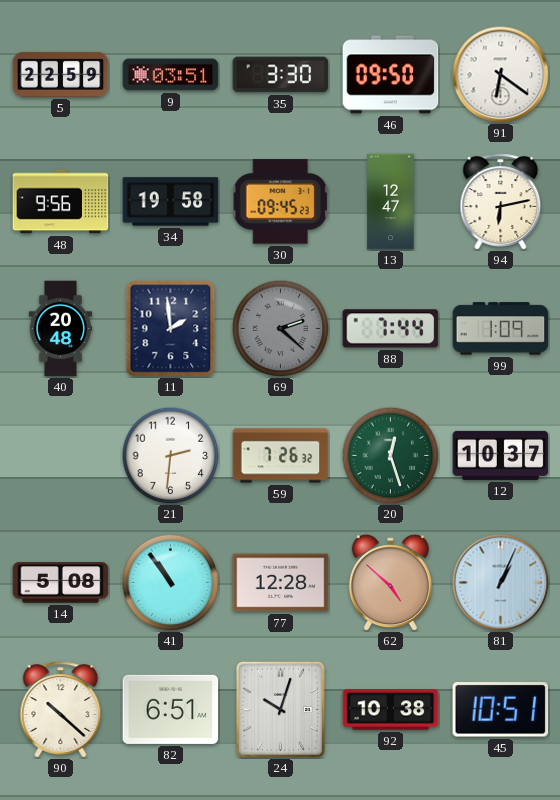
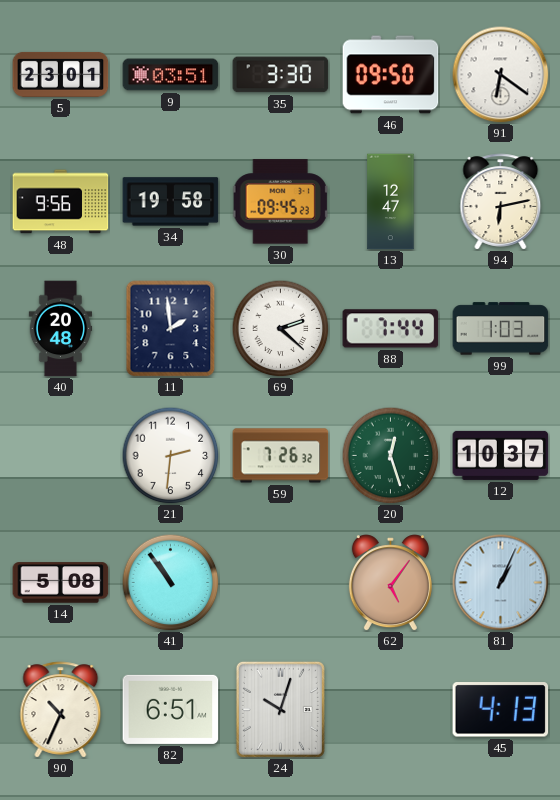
5: 22:59 -> 23:01
69 dial: grey -> white
99: 1:09 -> 1:03
77: 12:28 -> none
62: 4:52 -> 5:06
90: 10:22 -> 10:34
92: 10:38 -> none
45: 10:51 -> 4:13
